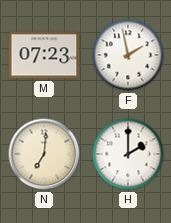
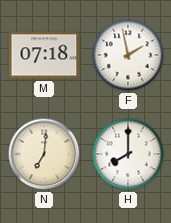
M: 07:23 -> 07:18
H: 2:00 -> 8:00
